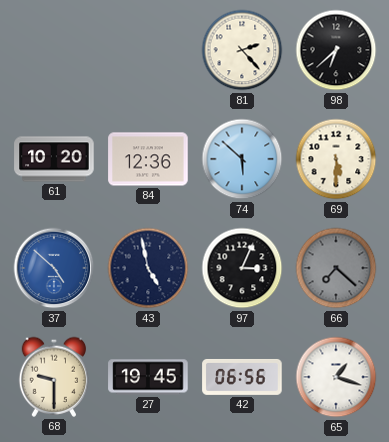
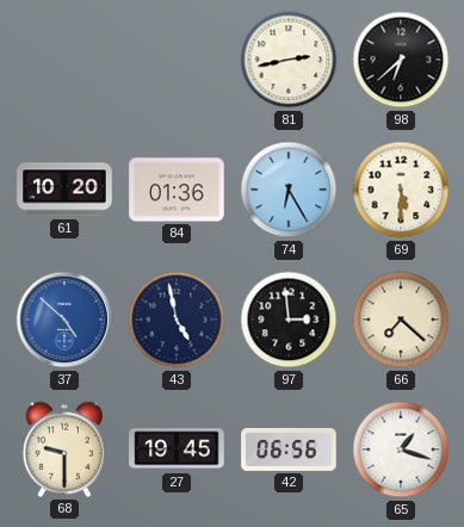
81: 2:23 -> 2:43
84: 12:36 -> 01:36
74: 5:52 -> 6:25
97: 3:04 -> 2:59
66 dial: grey -> cream
